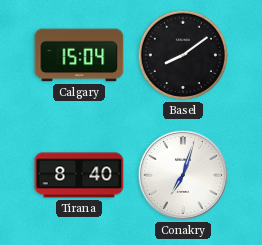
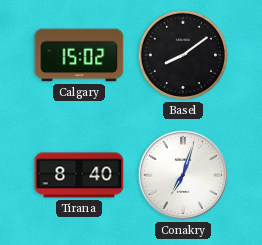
Calgary: 15:04 -> 15:02
